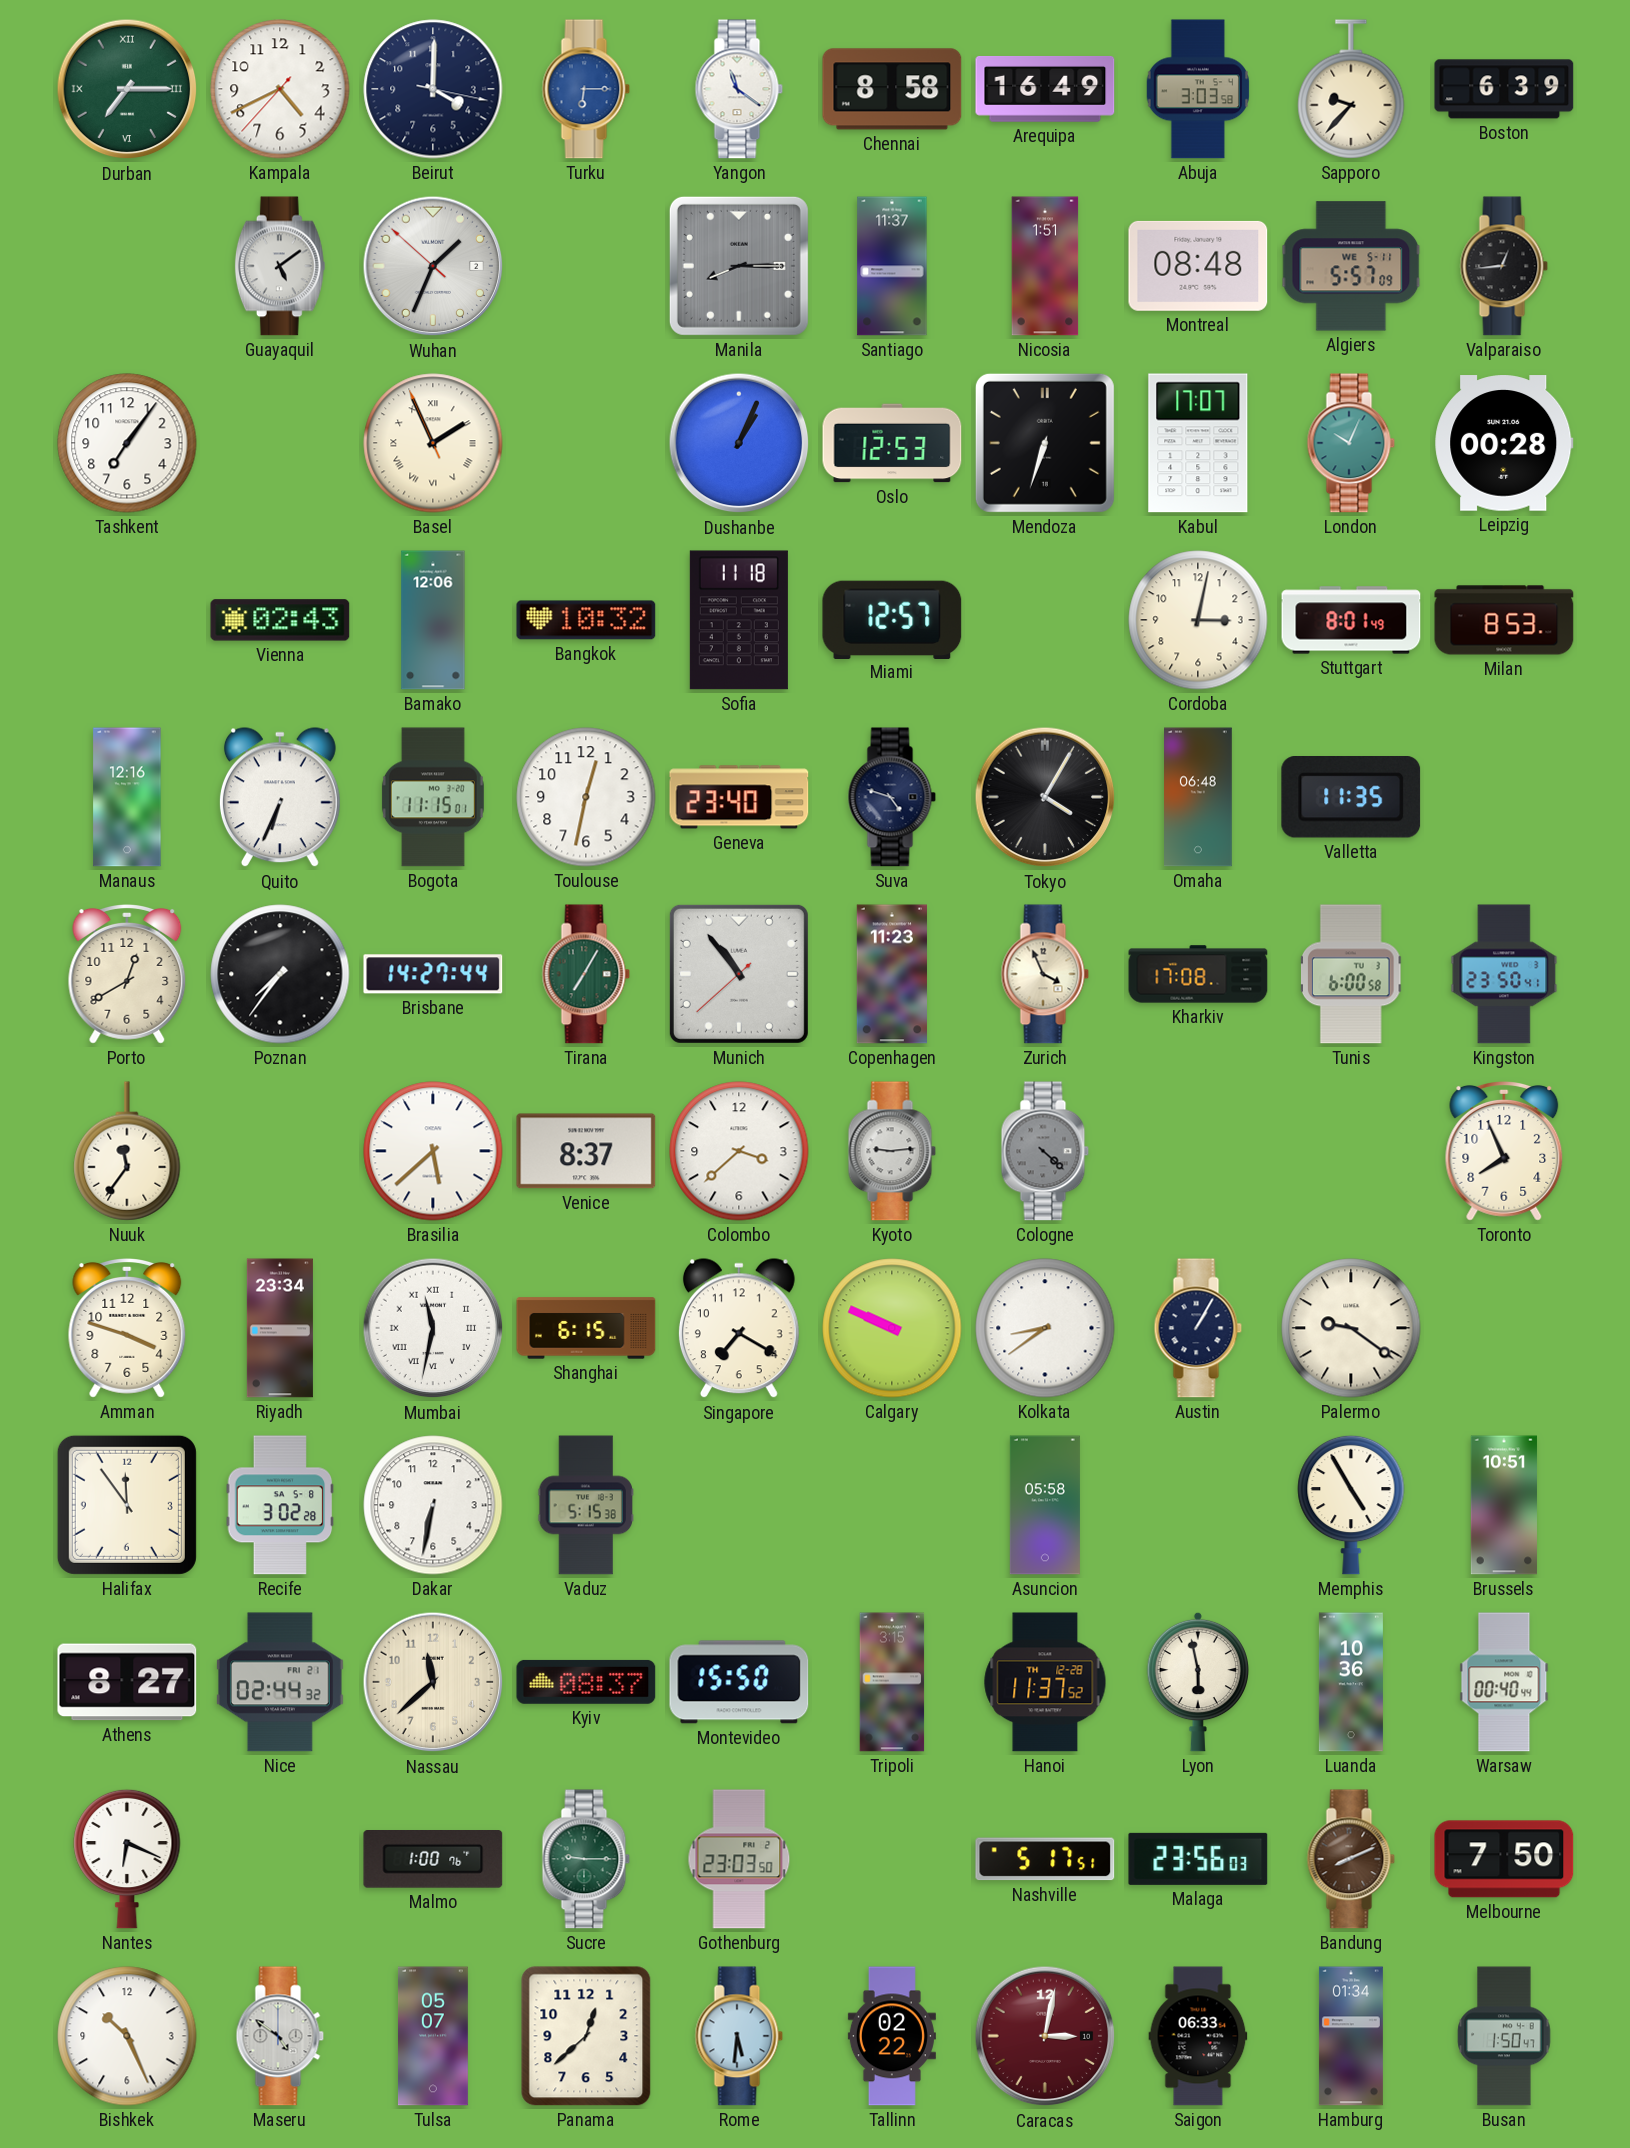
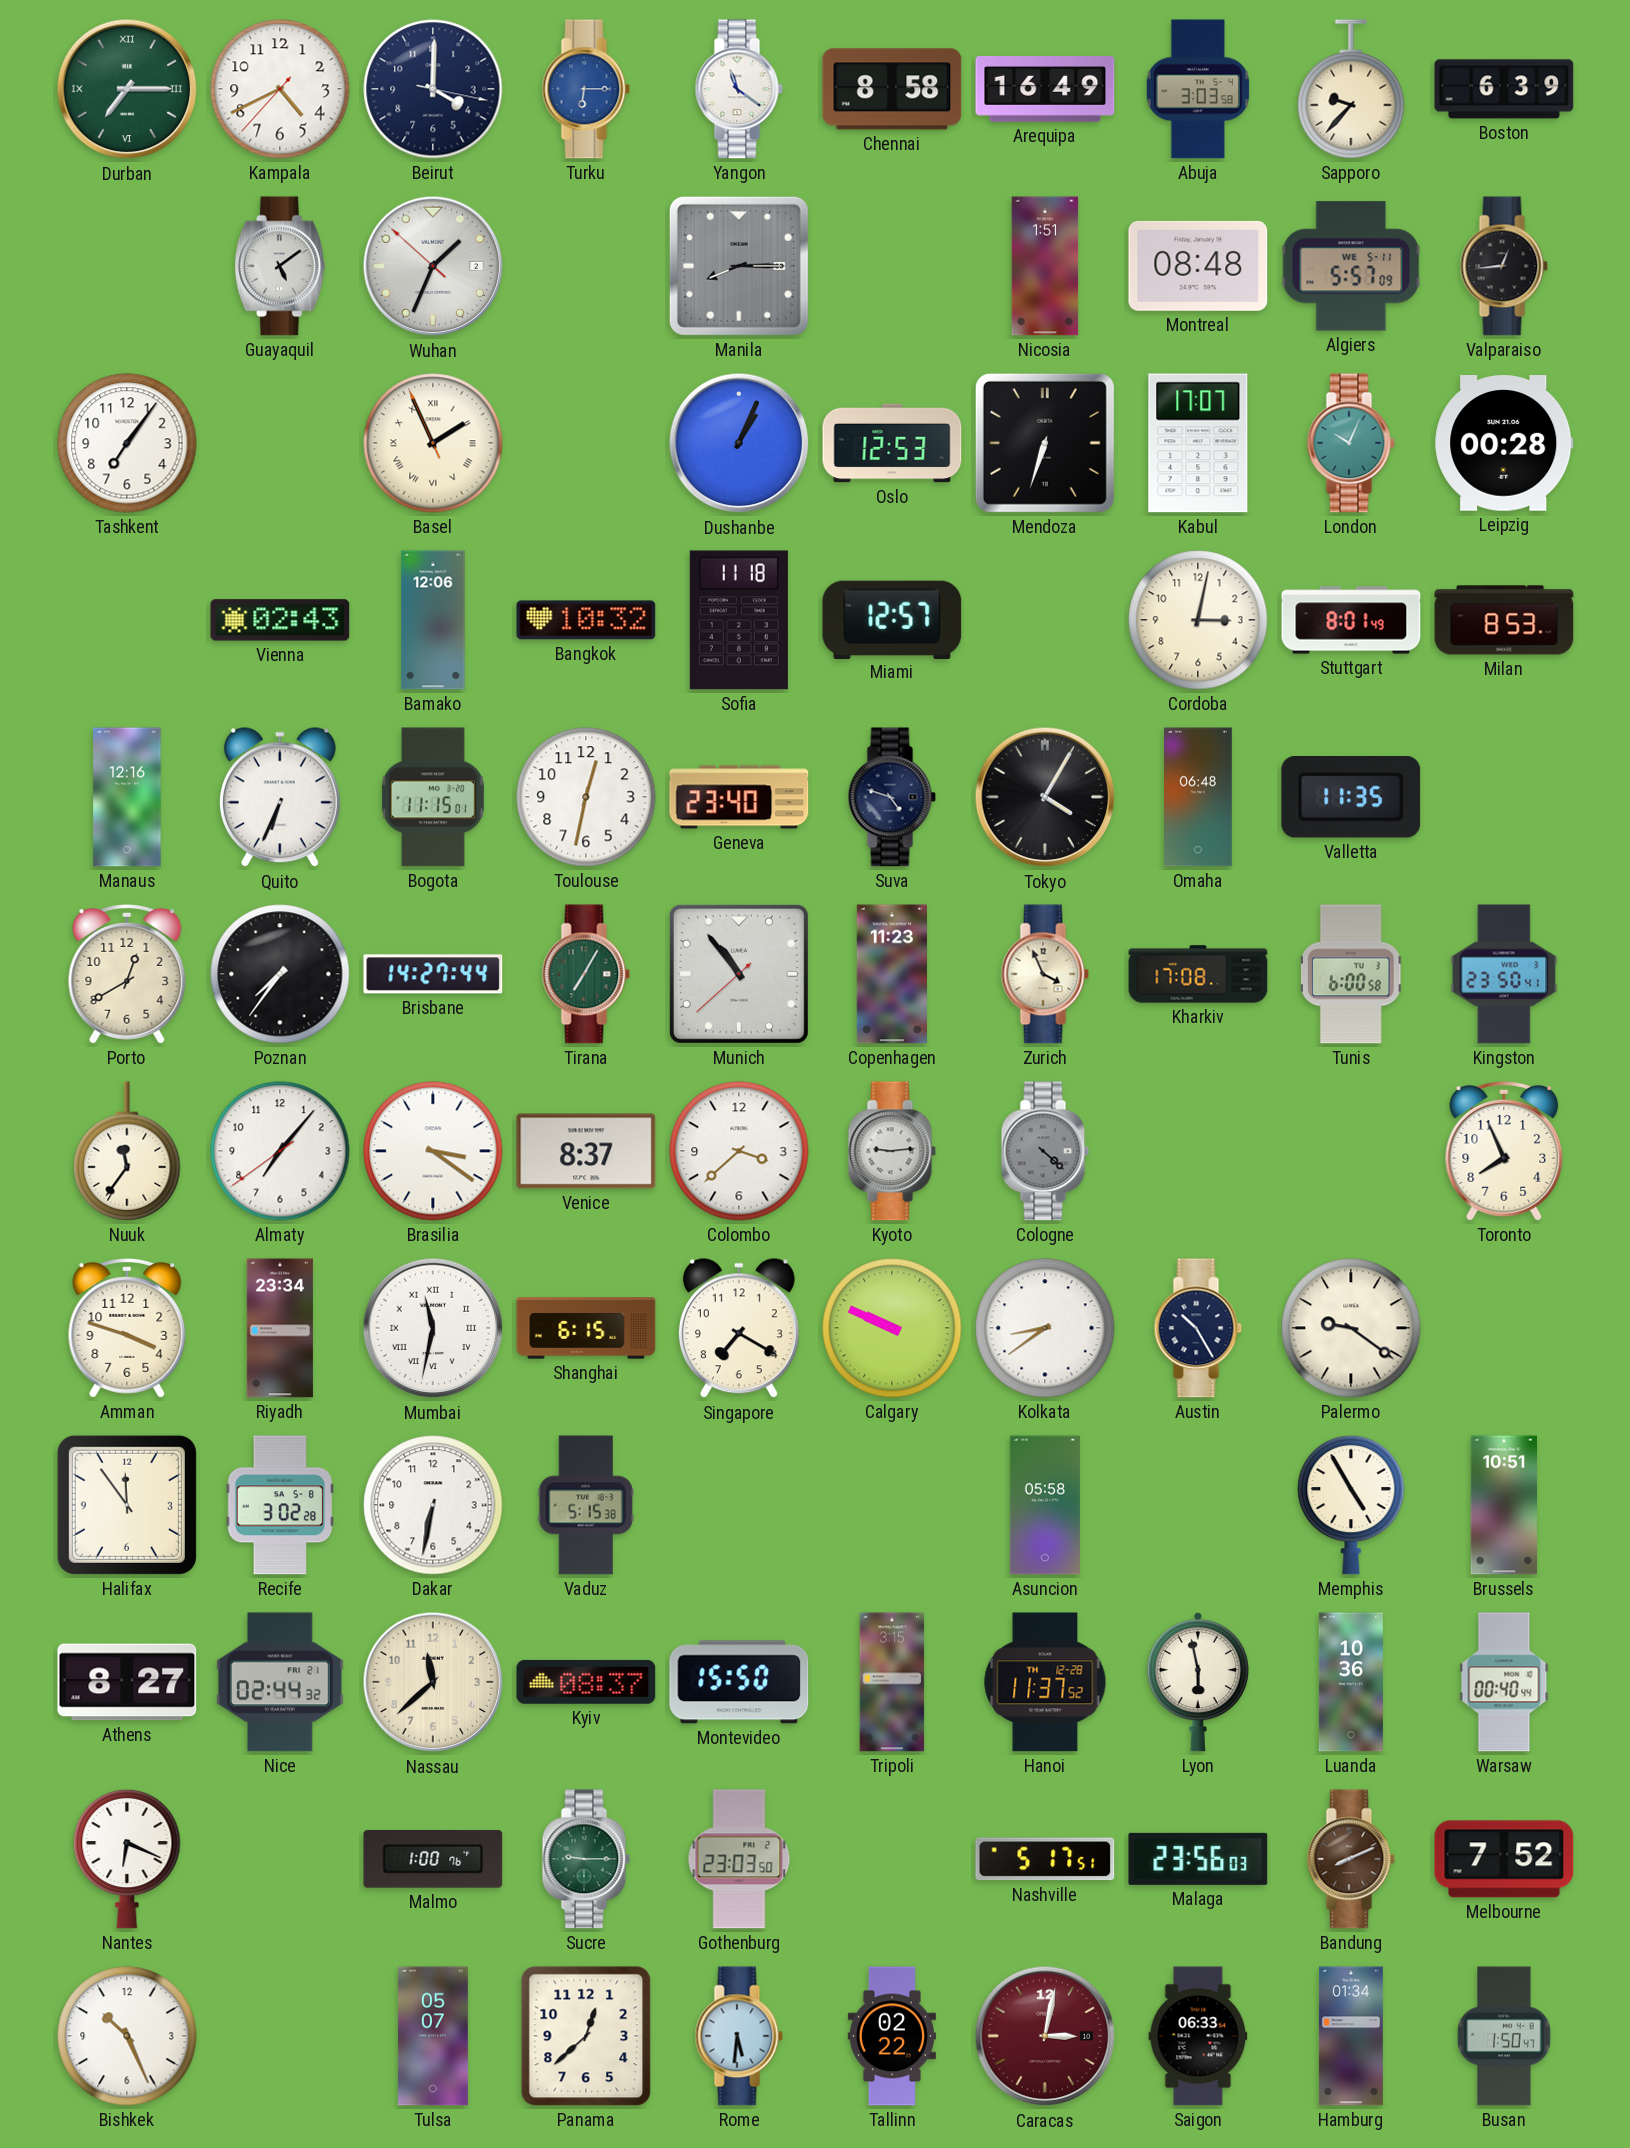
Santiago: 11:37 -> none
Almaty: none -> 7:06
Brasilia: 5:38 -> 3:21
Austin: 1:05 -> 10:25
Melbourne: 7:50 -> 7:52
Maseru: 4:51 -> none
